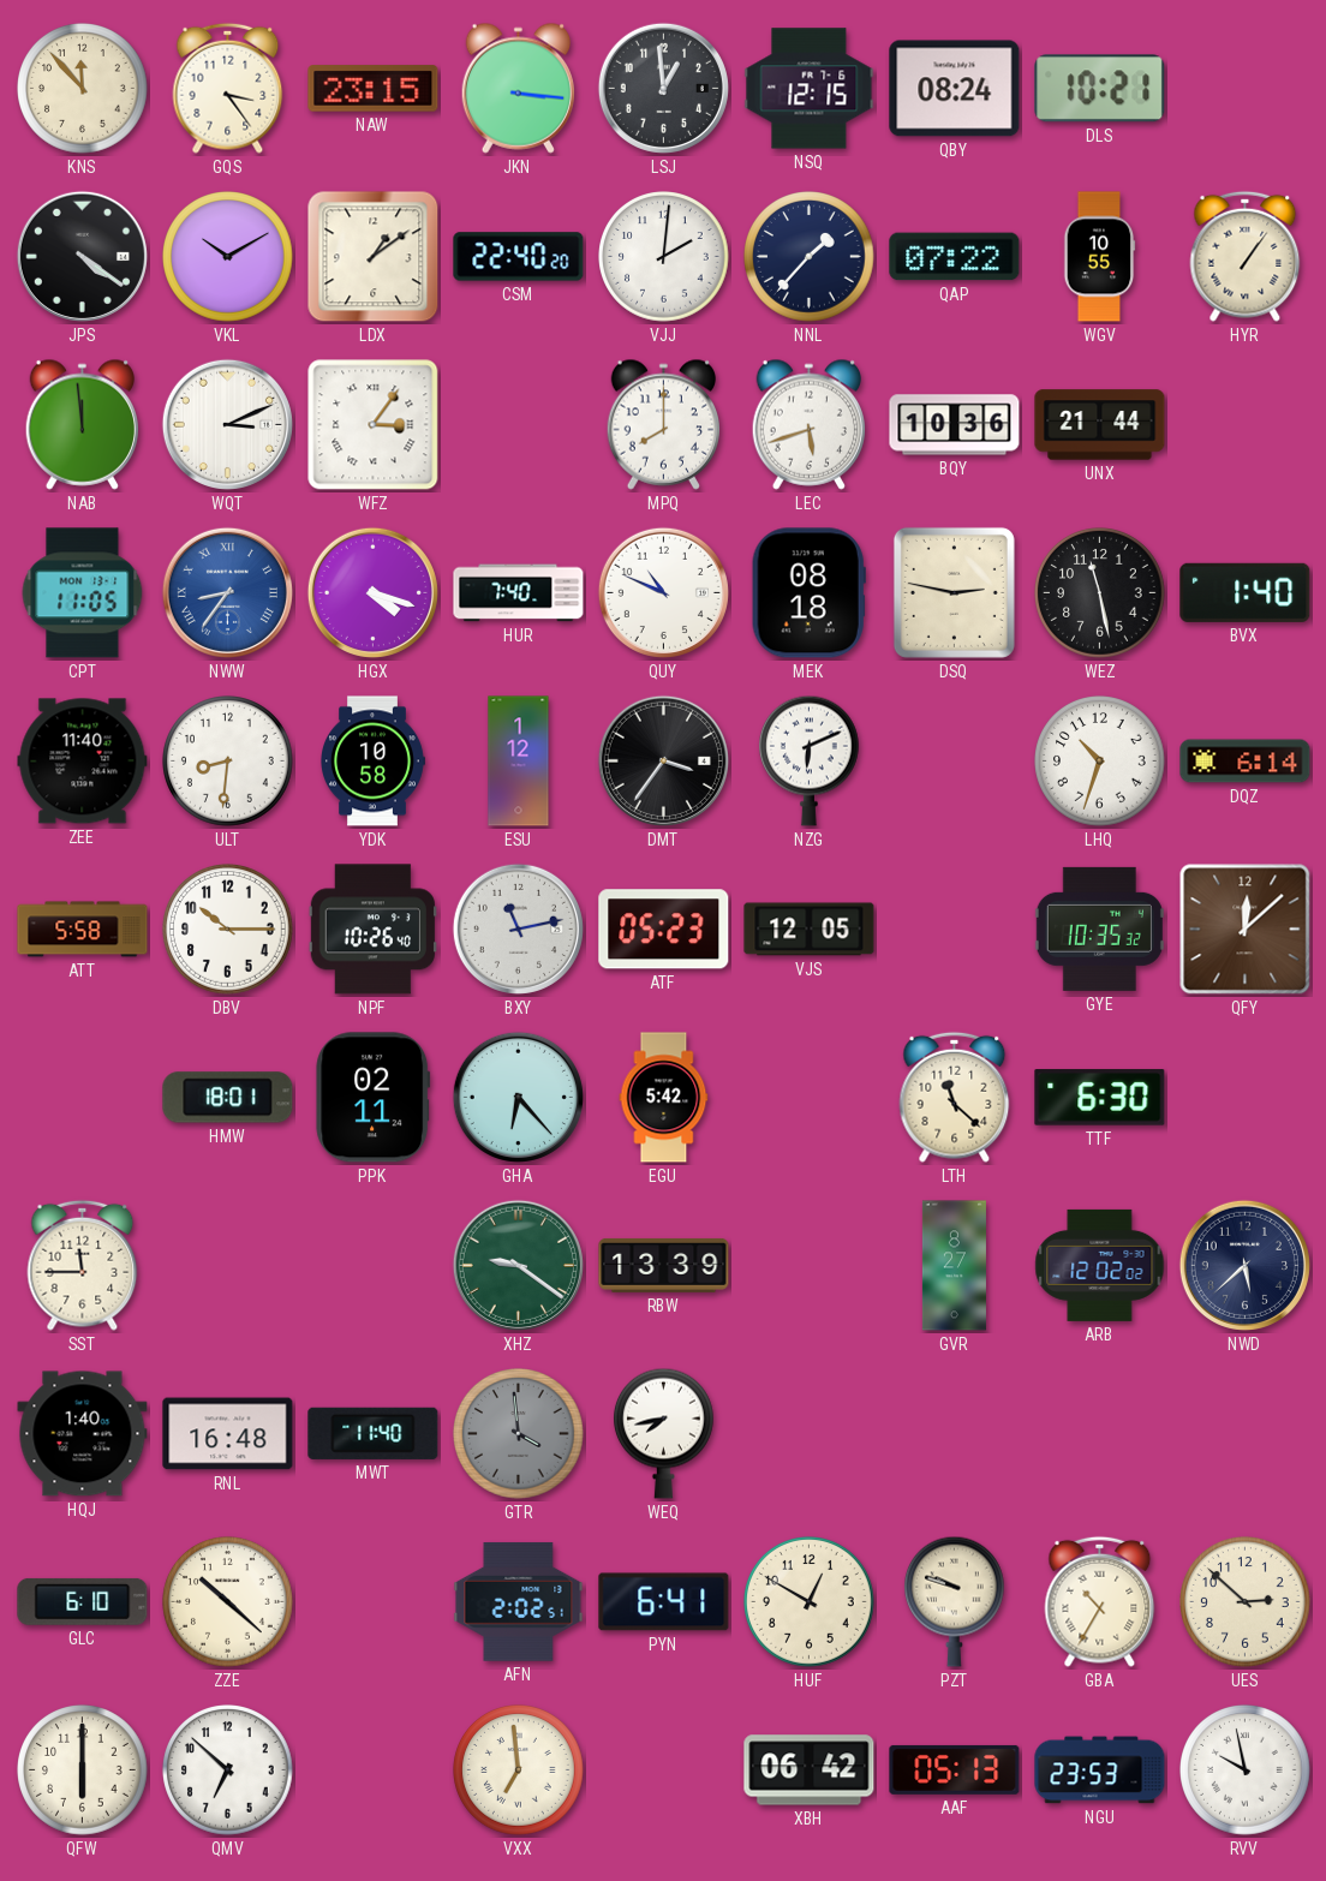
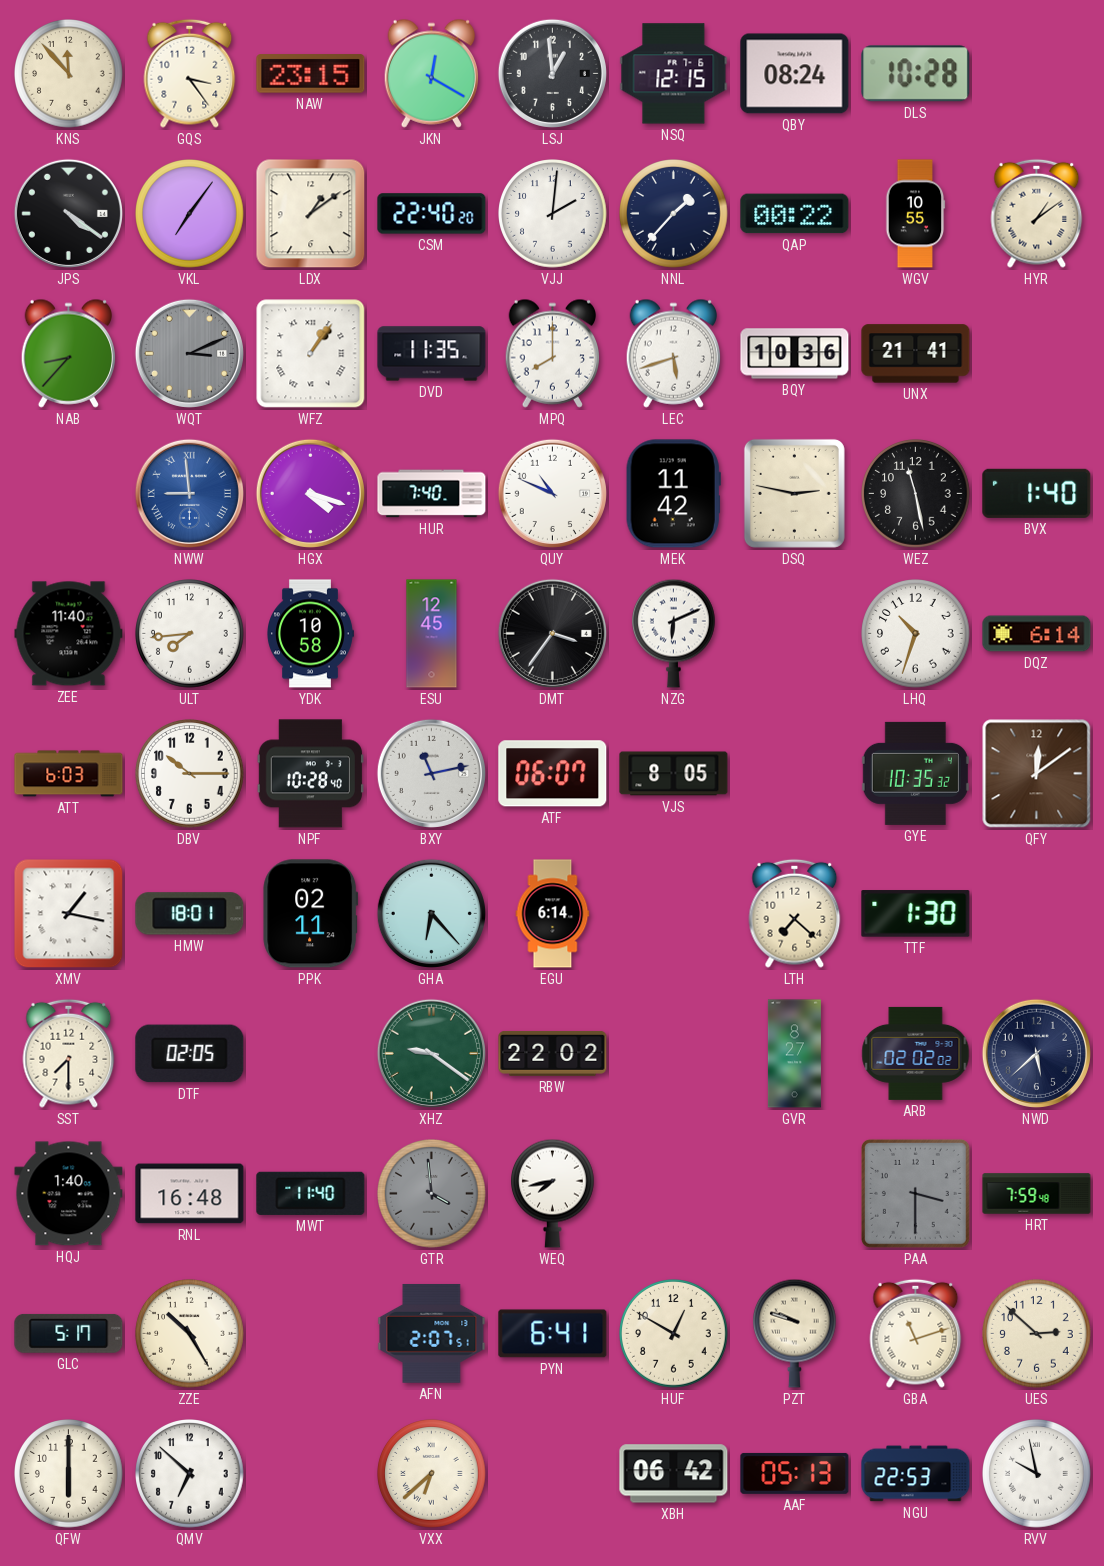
JKN: 3:16 -> 12:20
DLS: 10:21 -> 10:28
VKL: 10:10 -> 7:06
QAP: 07:22 -> 00:22
HYR: 1:06 -> 1:09
NAB: 11:59 -> 8:37
WQT dial: white -> grey
WFZ: 3:06 -> 1:06
DVD: none -> 11:35
UNX: 21:44 -> 21:41
CPT: 11:05 -> none
NWW: 8:36 -> 8:59
MEK: 08:18 -> 11:42
ULT: 8:31 -> 7:44
ESU: 1:12 -> 12:45
ATT: 5:58 -> 6:03
NPF: 10:26 -> 10:28
ATF: 05:23 -> 06:07
VJS: 12:05 -> 8:05
QFY: 12:08 -> 12:09
XMV: none -> 1:17
EGU: 5:42 -> 6:14
LTH: 11:22 -> 7:22
TTF: 6:30 -> 1:30
SST: 11:45 -> 7:30
DTF: none -> 02:05
RBW: 13:39 -> 22:02
ARB: 12:02 -> 02:02
PAA: none -> 3:30
HRT: none -> 7:59
GLC: 6:10 -> 5:17
ZZE: 10:22 -> 10:25
AFN: 2:02 -> 2:07
GBA: 10:35 -> 11:12
VXX: 6:59 -> 6:38
NGU: 23:53 -> 22:53
